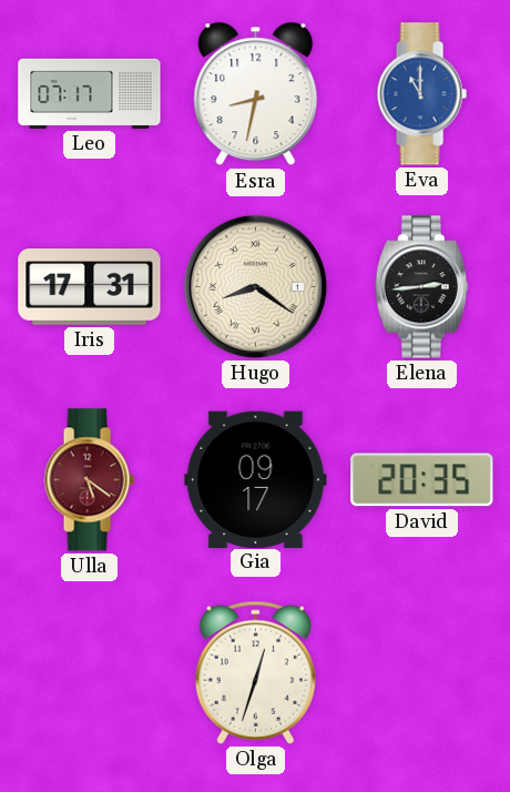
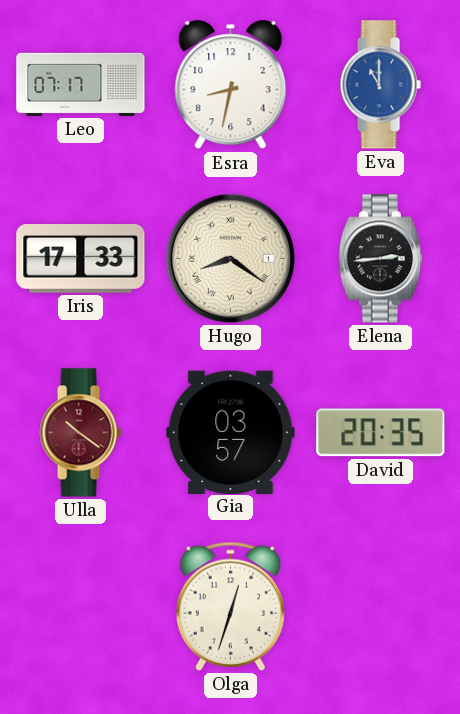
Iris: 17:31 -> 17:33
Ulla: 5:21 -> 10:21
Gia: 09:17 -> 03:57
